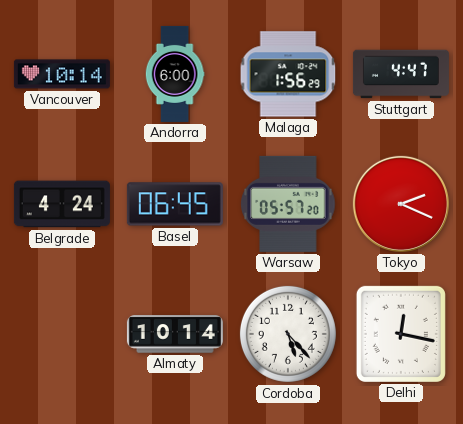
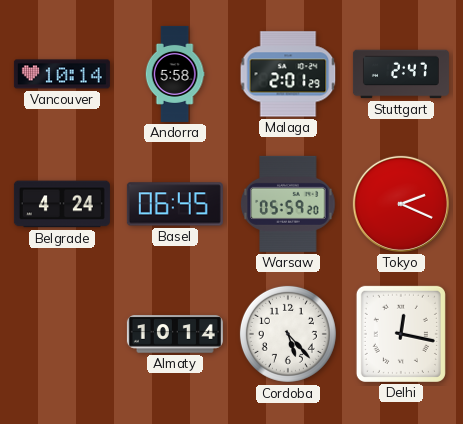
Andorra: 6:00 -> 5:58
Malaga: 1:56 -> 2:01
Stuttgart: 4:47 -> 2:47
Warsaw: 05:57 -> 05:59
